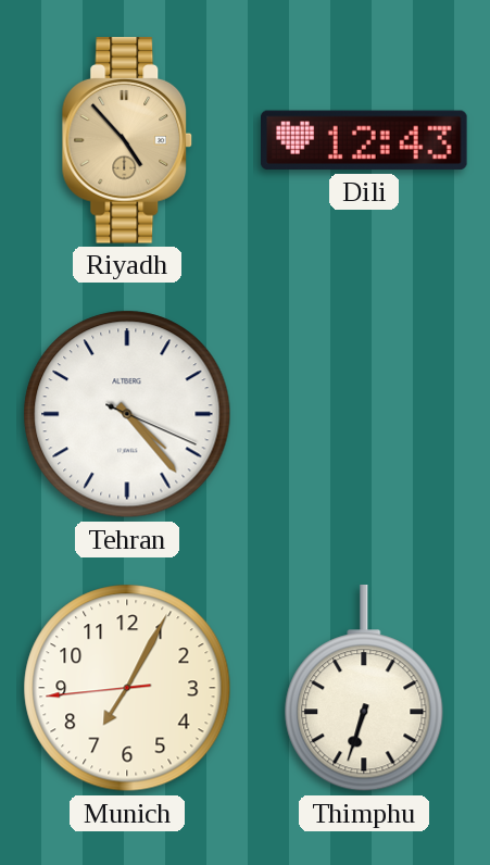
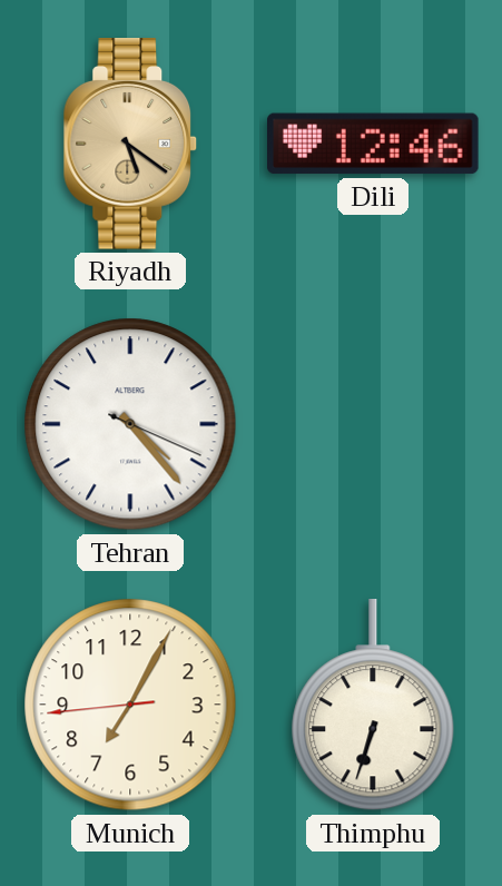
Riyadh: 4:53 -> 5:21
Dili: 12:43 -> 12:46
